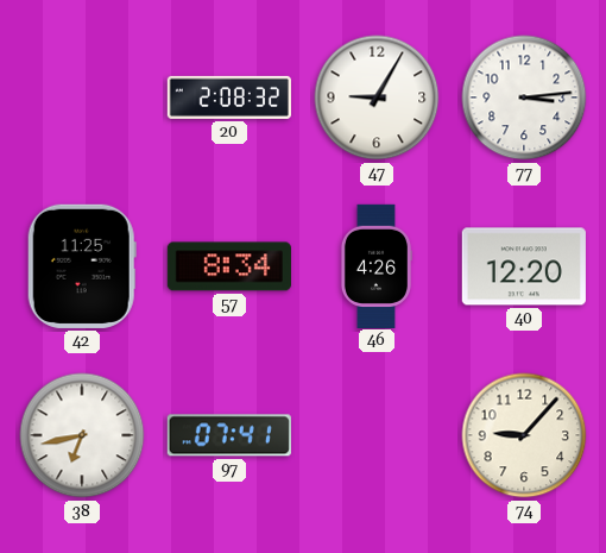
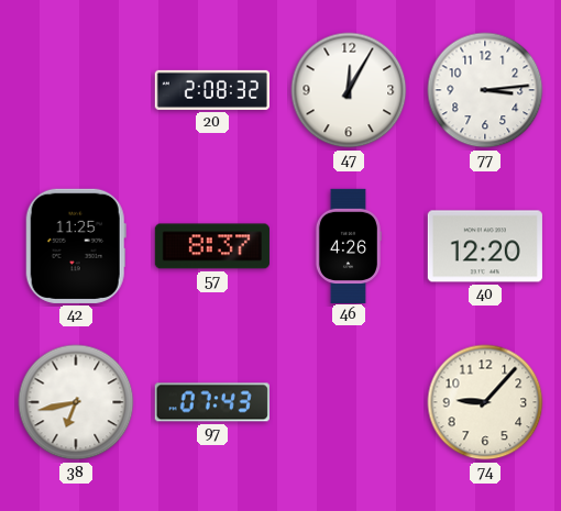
47: 9:05 -> 12:05
57: 8:34 -> 8:37
97: 07:41 -> 07:43
